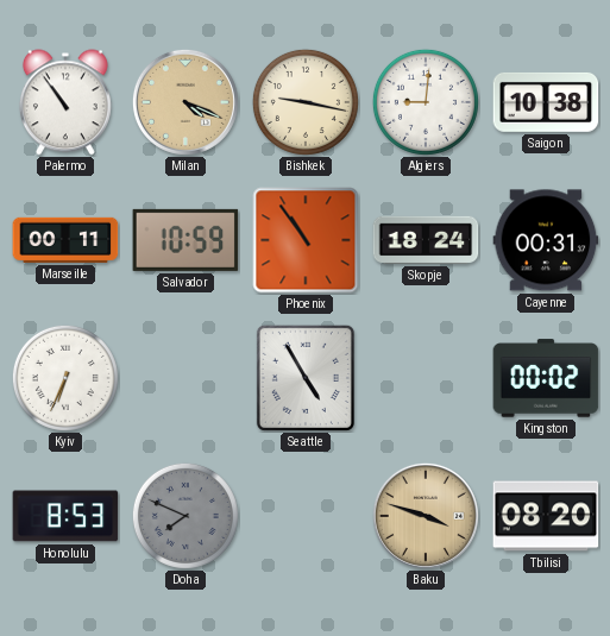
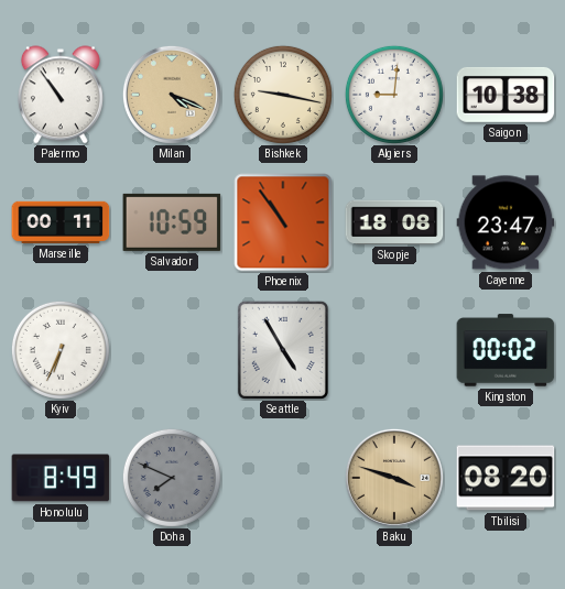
Skopje: 18:24 -> 18:08
Cayenne: 00:31 -> 23:47
Honolulu: 8:53 -> 8:49
